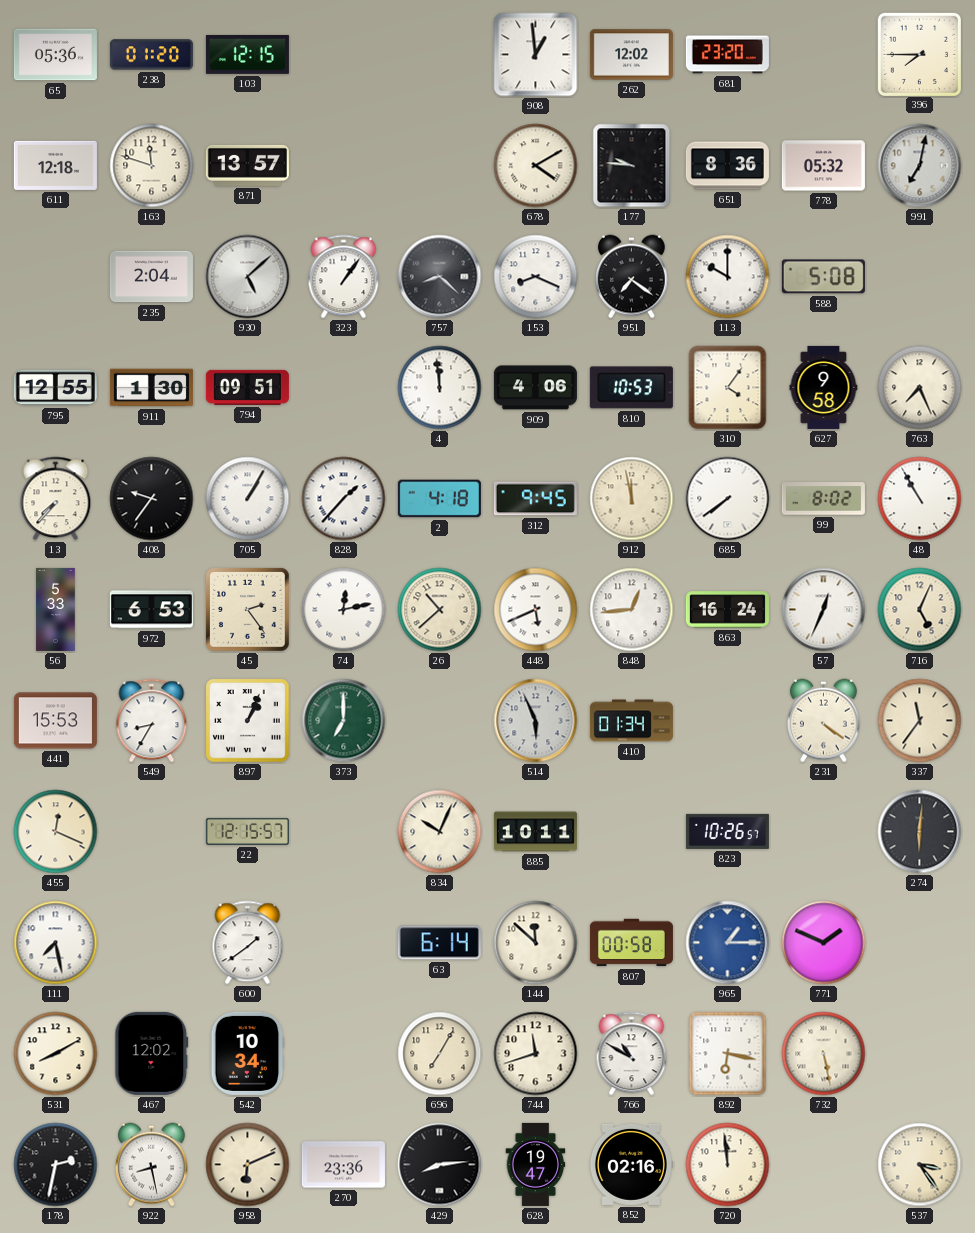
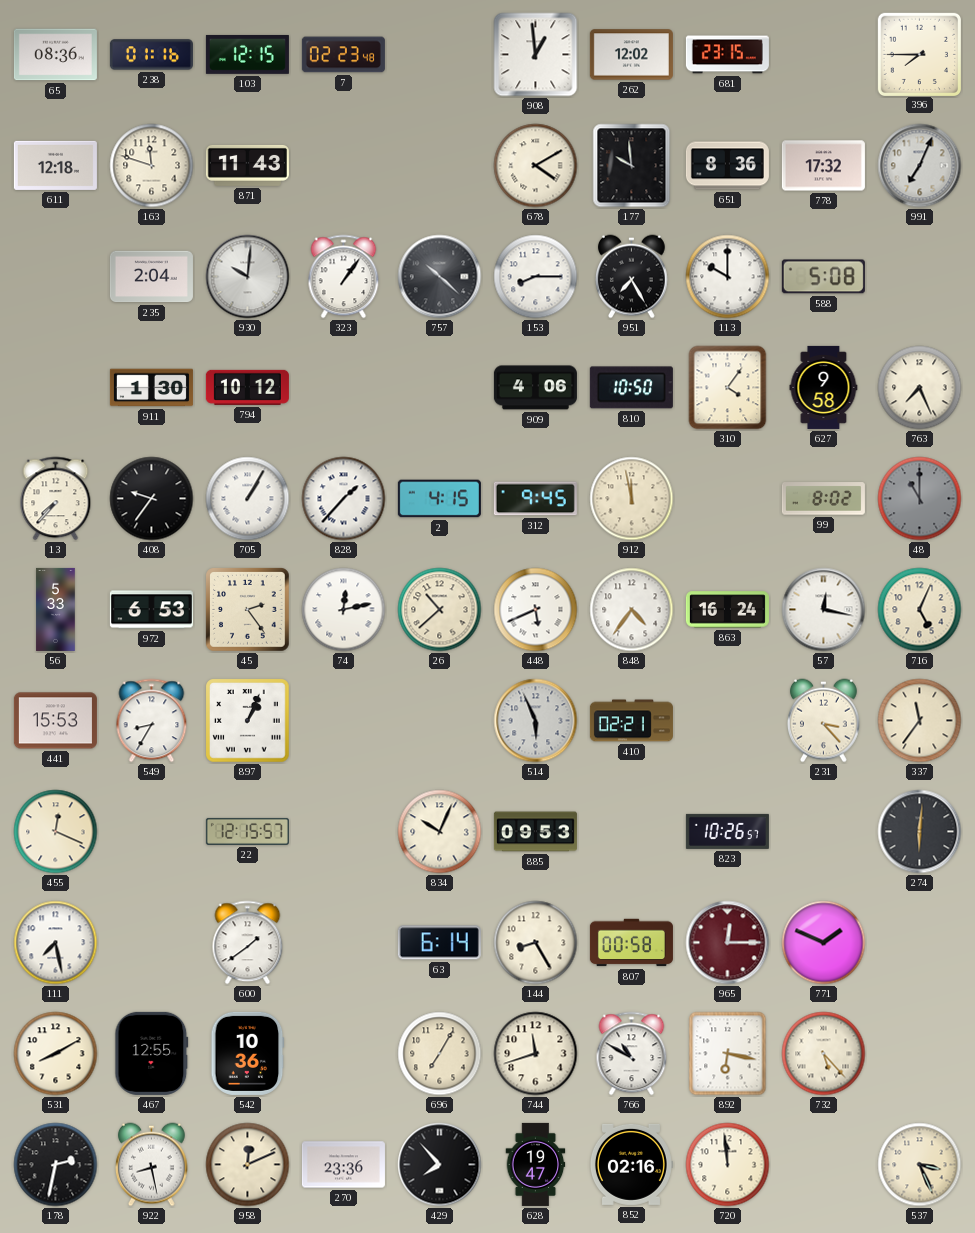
65: 05:36 -> 08:36
238: 01:20 -> 01:16
7: none -> 02:23
681: 23:20 -> 23:15
871: 13:57 -> 11:43
177: 9:46 -> 9:59
778: 05:32 -> 17:32
991: 7:02 -> 7:04
930: 5:08 -> 10:01
757: 8:22 -> 10:22
153: 8:19 -> 8:15
951: 7:21 -> 7:25
795: 12:55 -> none
794: 09:51 -> 10:12
4: 11:59 -> none
810: 10:53 -> 10:50
2: 4:18 -> 4:15
685: 7:39 -> none
48: 10:55 -> 11:00
48 dial: white -> grey
848: 12:44 -> 4:36
57: 12:34 -> 12:17
373: 7:00 -> none
410: 01:34 -> 02:21
231: 4:21 -> 3:23
885: 10:11 -> 09:53
144: 11:52 -> 8:25
965: 1:15 -> 12:15
965 dial: blue -> burgundy
467: 12:02 -> 12:55
542: 10:34 -> 10:36
732: 5:28 -> 5:23
958: 6:11 -> 12:11
429: 8:14 -> 7:53
537: 3:24 -> 3:26
